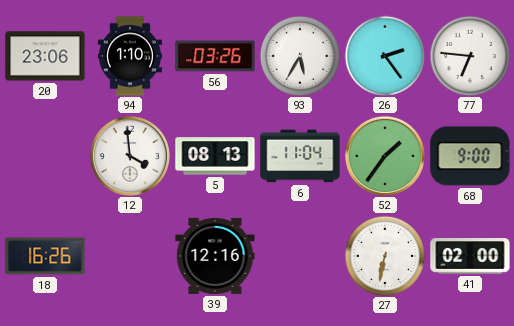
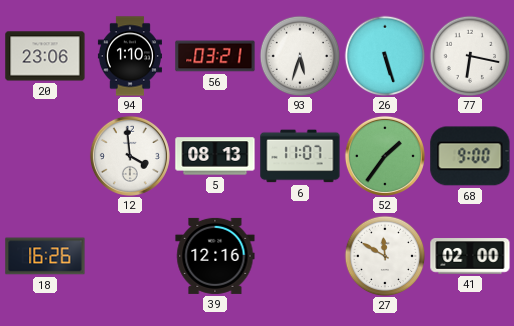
56: 03:26 -> 03:21
93: 5:35 -> 5:33
26: 2:24 -> 5:27
77: 6:46 -> 6:17
6: 11:04 -> 11:07
27: 6:32 -> 11:50
